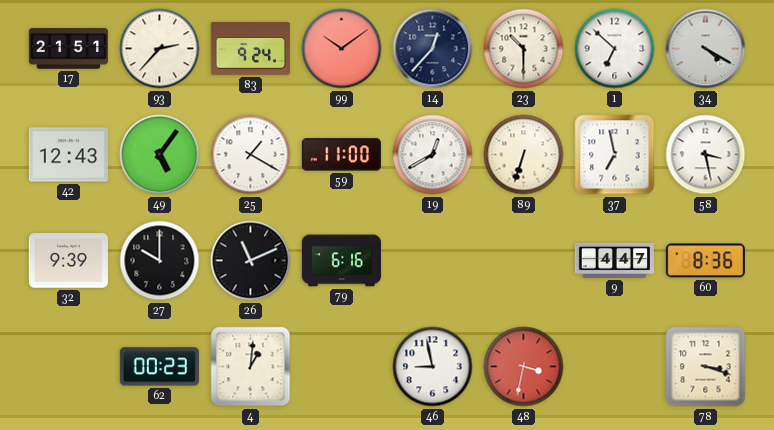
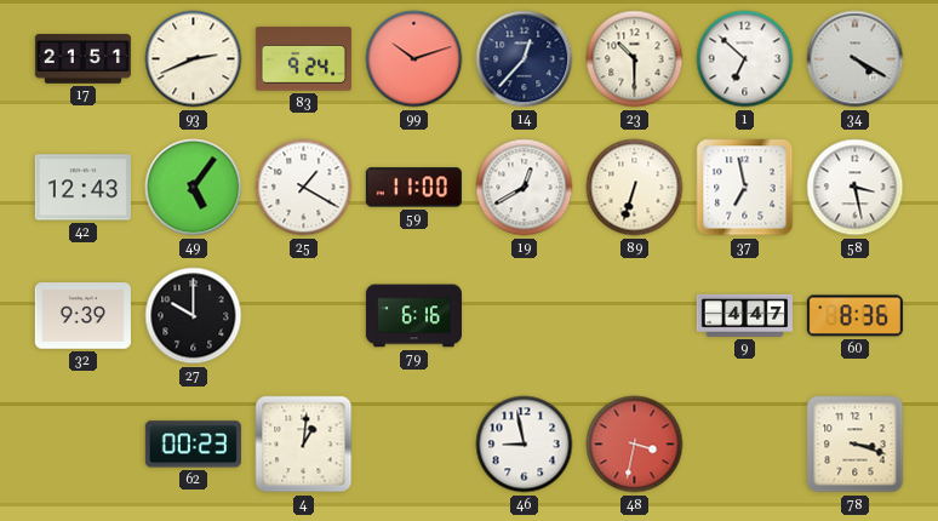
93: 2:37 -> 2:41
99: 10:09 -> 10:12
26: 11:11 -> none
